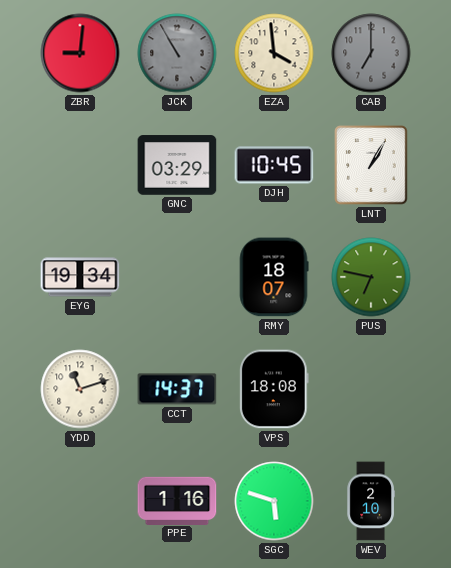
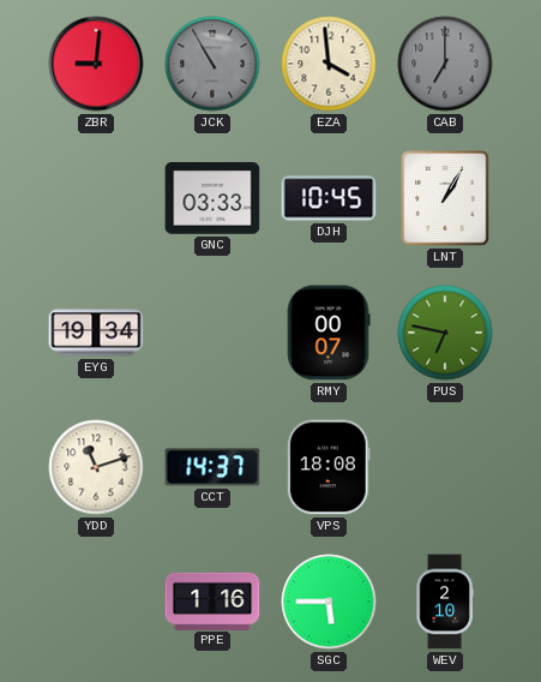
GNC: 03:29 -> 03:33
RMY: 18:07 -> 00:07
SGC: 5:48 -> 5:45
